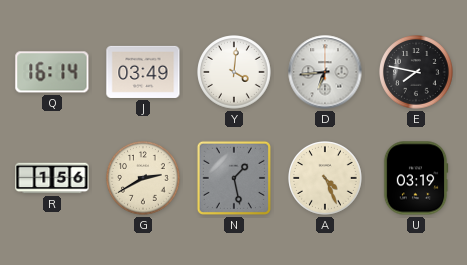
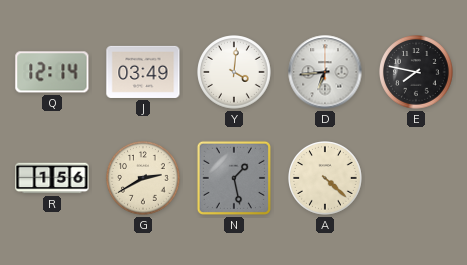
Q: 16:14 -> 12:14
A: 4:26 -> 4:22
U: 03:19 -> none
